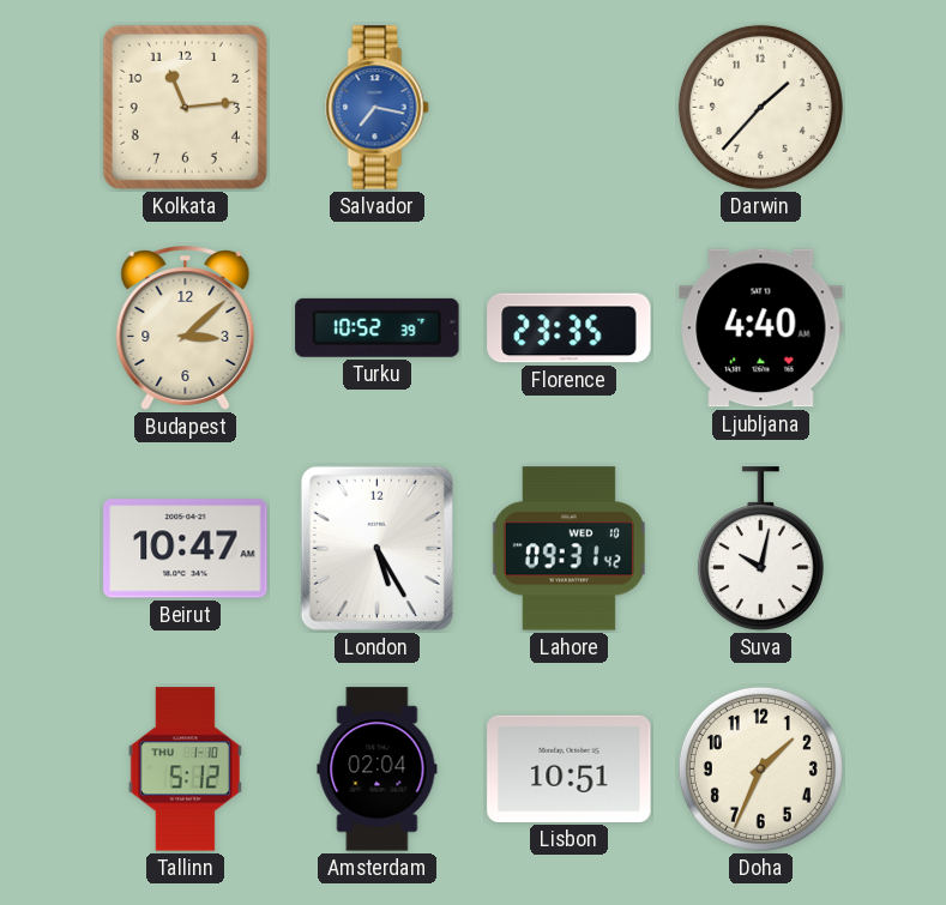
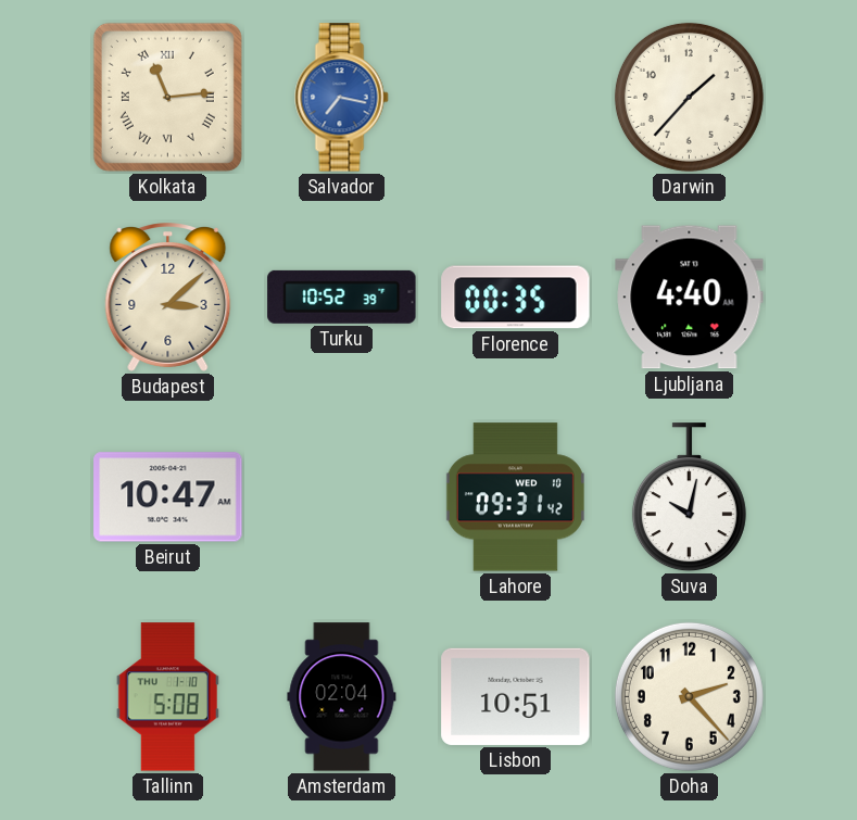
Kolkata numerals: Arabic -> Roman
Florence: 23:35 -> 00:35
London: 5:25 -> none
Tallinn: 5:12 -> 5:08
Doha: 1:34 -> 2:23
